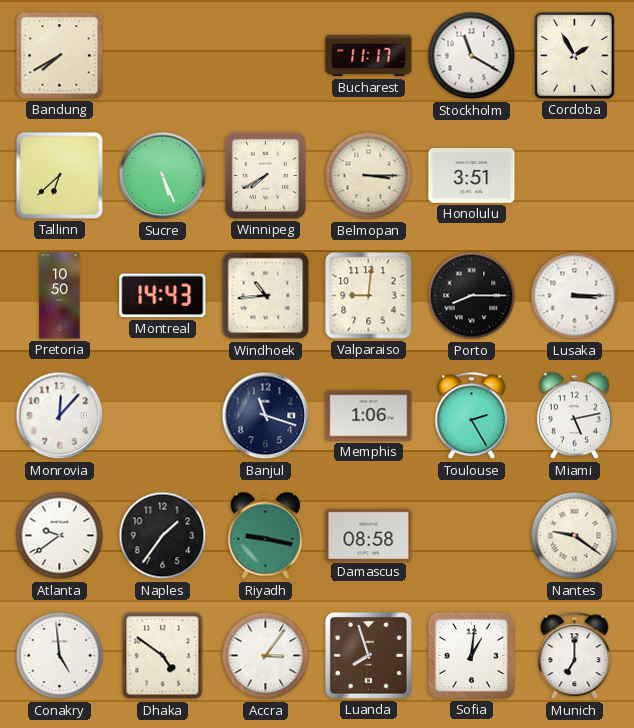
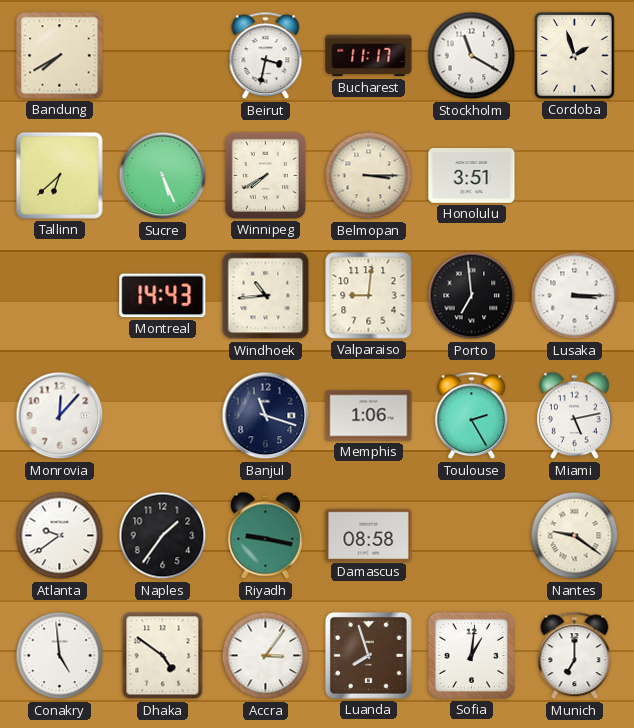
Beirut: none -> 3:32
Cordoba: 1:55 -> 1:57
Pretoria: 10:50 -> none
Porto: 8:15 -> 6:59
